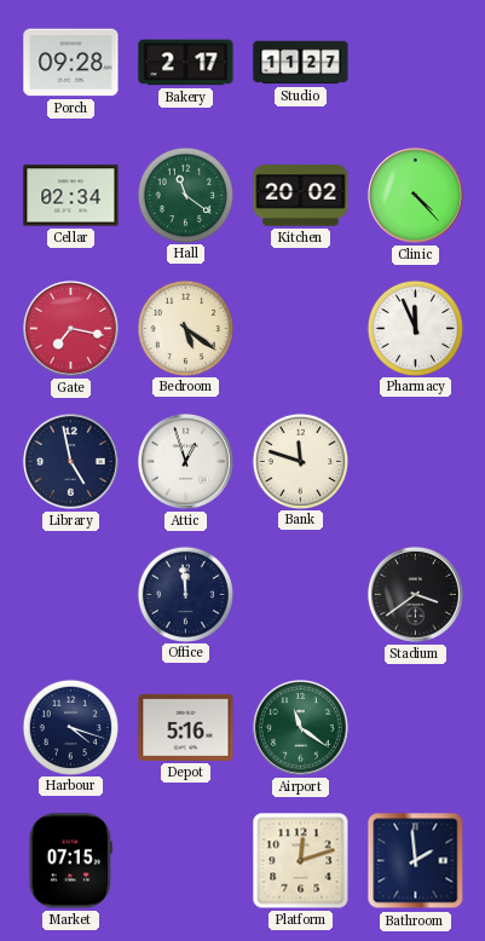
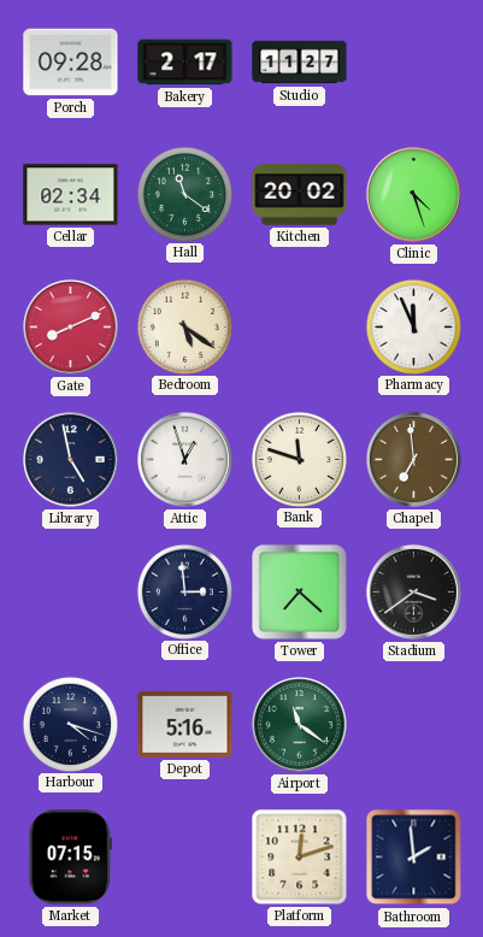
Clinic: 4:23 -> 4:27
Gate: 7:17 -> 8:11
Chapel: none -> 6:59
Office: 11:59 -> 2:59
Tower: none -> 7:22
